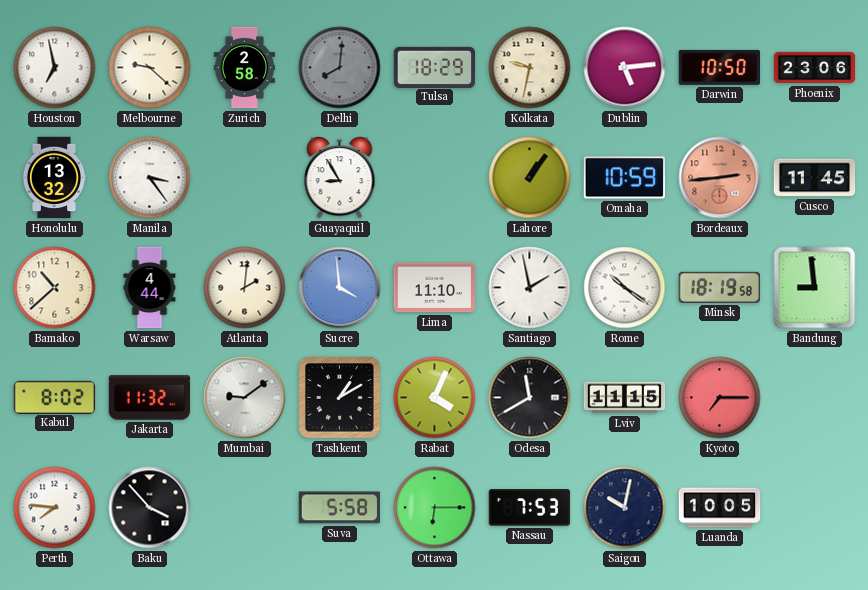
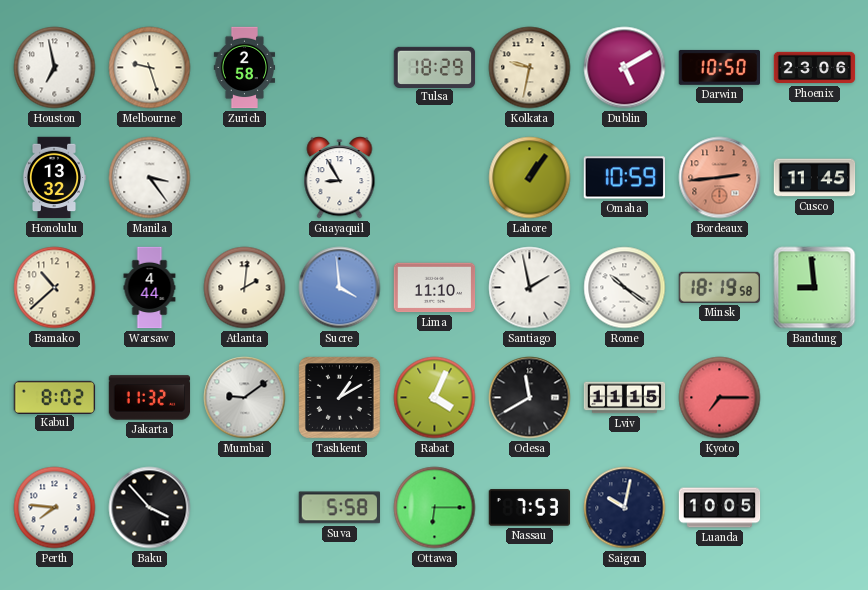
Melbourne: 9:22 -> 9:27
Delhi: 8:01 -> none
Dublin: 5:14 -> 5:10
